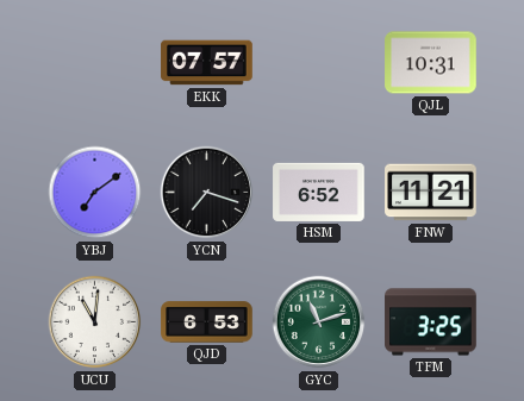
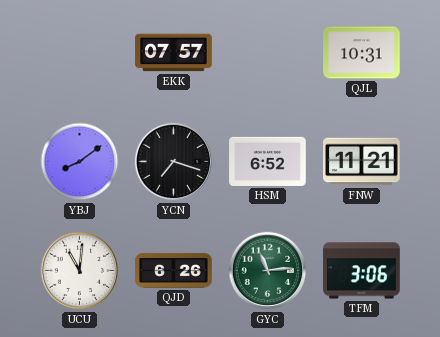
YBJ: 7:09 -> 8:09
QJD: 6:53 -> 6:26
GYC: 11:12 -> 11:14
TFM: 3:25 -> 3:06
